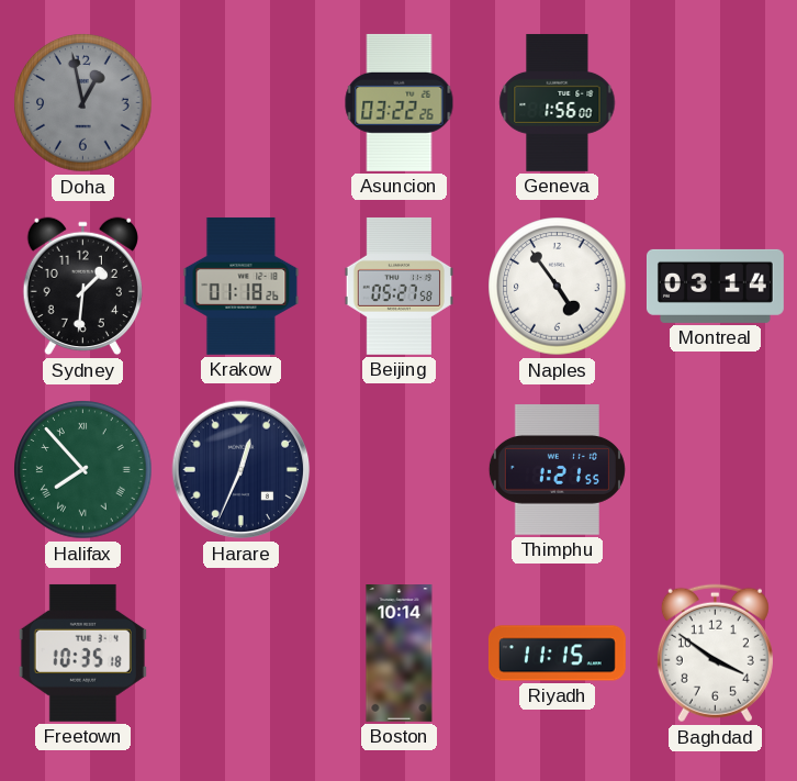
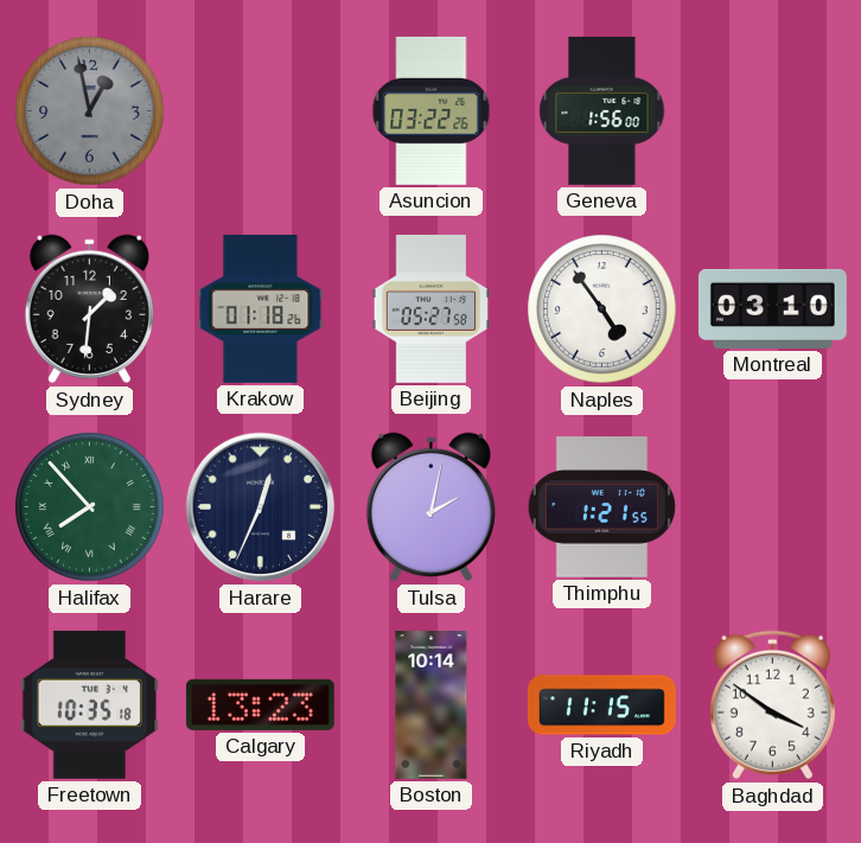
Montreal: 03:14 -> 03:10
Tulsa: none -> 2:02
Calgary: none -> 13:23
